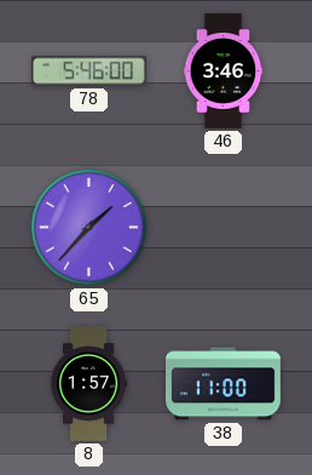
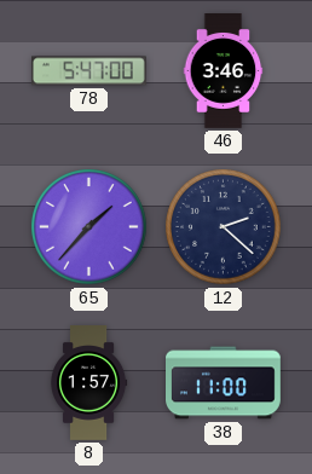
78: 5:46 -> 5:47
12: none -> 2:22
